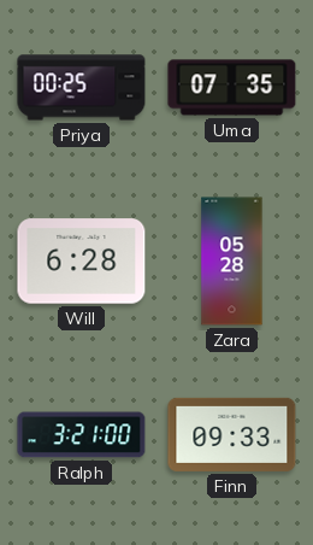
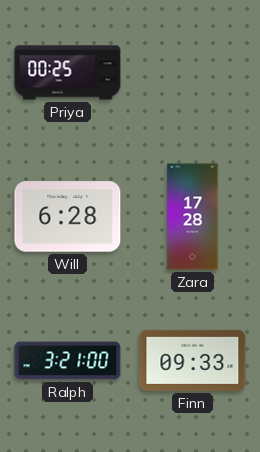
Uma: 07:35 -> none
Zara: 05:28 -> 17:28
